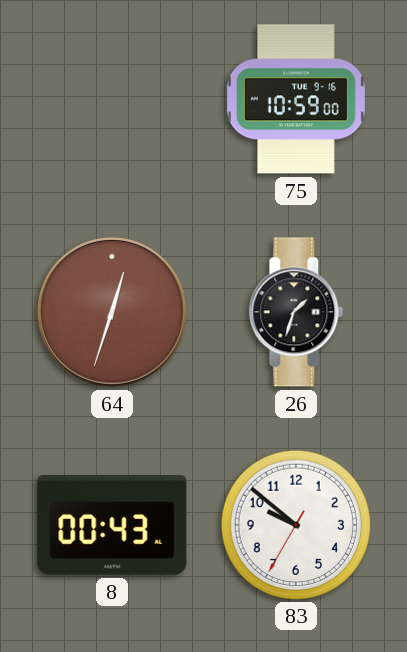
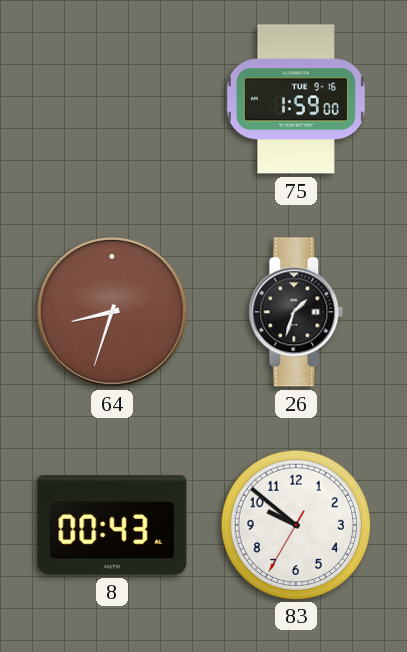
75: 10:59 -> 1:59
64: 12:33 -> 8:33
